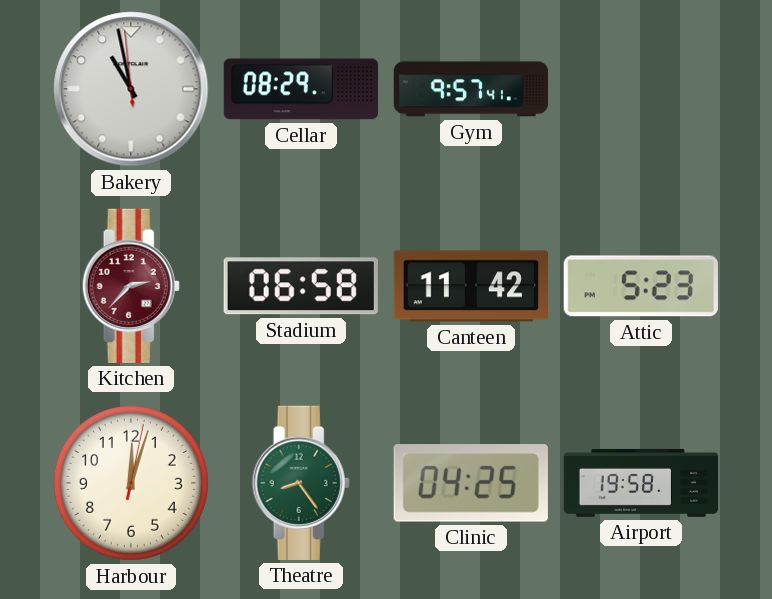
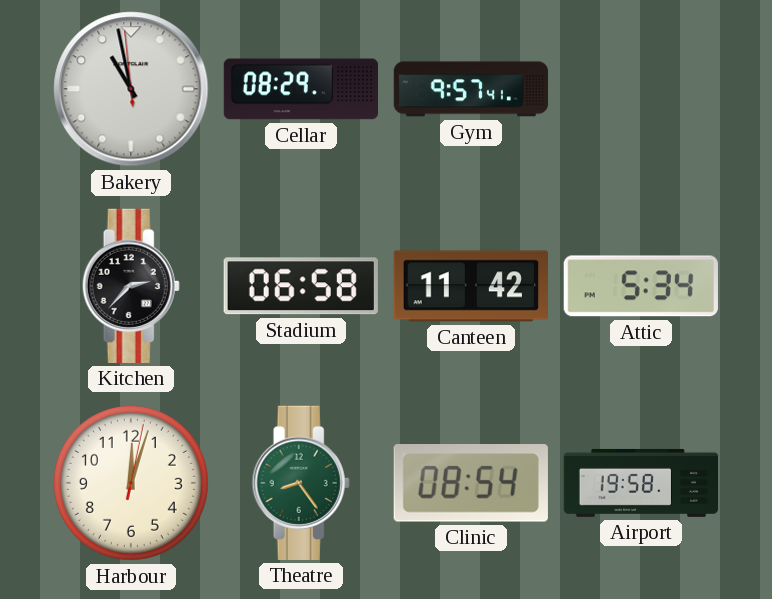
Kitchen dial: burgundy -> black
Attic: 5:23 -> 5:34
Clinic: 04:25 -> 08:54
